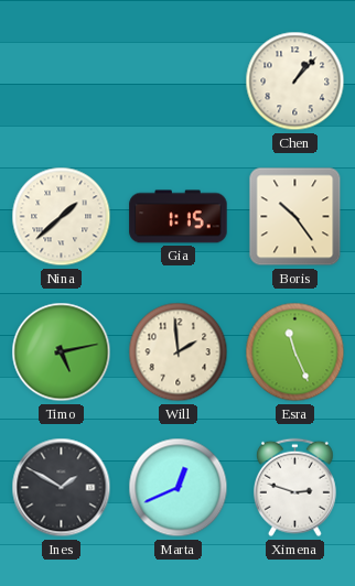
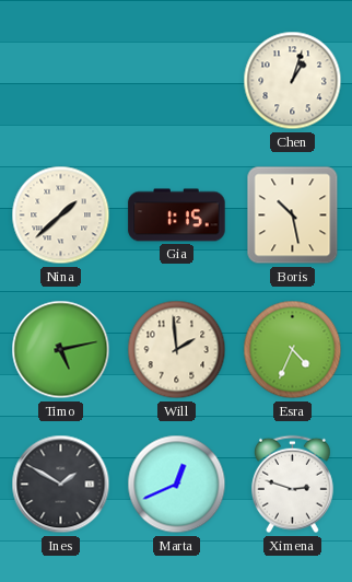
Chen: 1:07 -> 1:03
Boris: 10:24 -> 10:28
Esra: 11:26 -> 4:34
